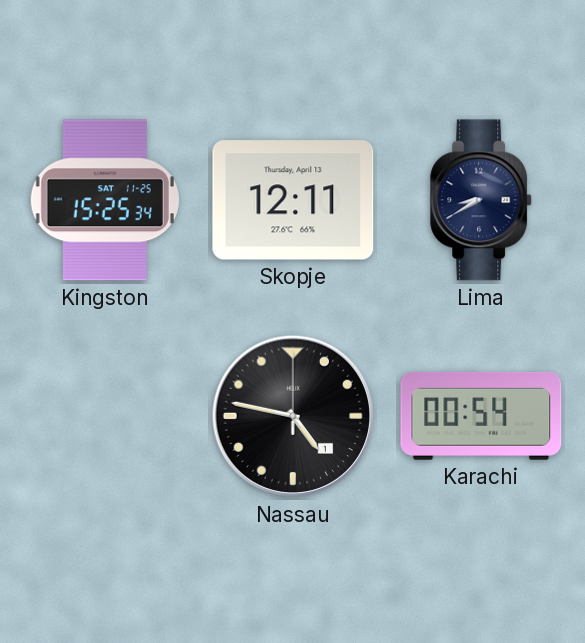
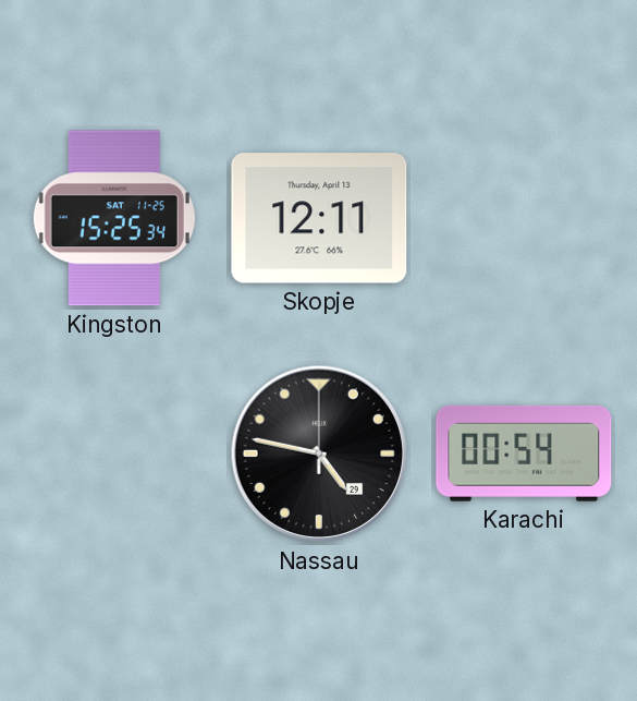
Lima: 8:40 -> none
Nassau date: 1 -> 29
